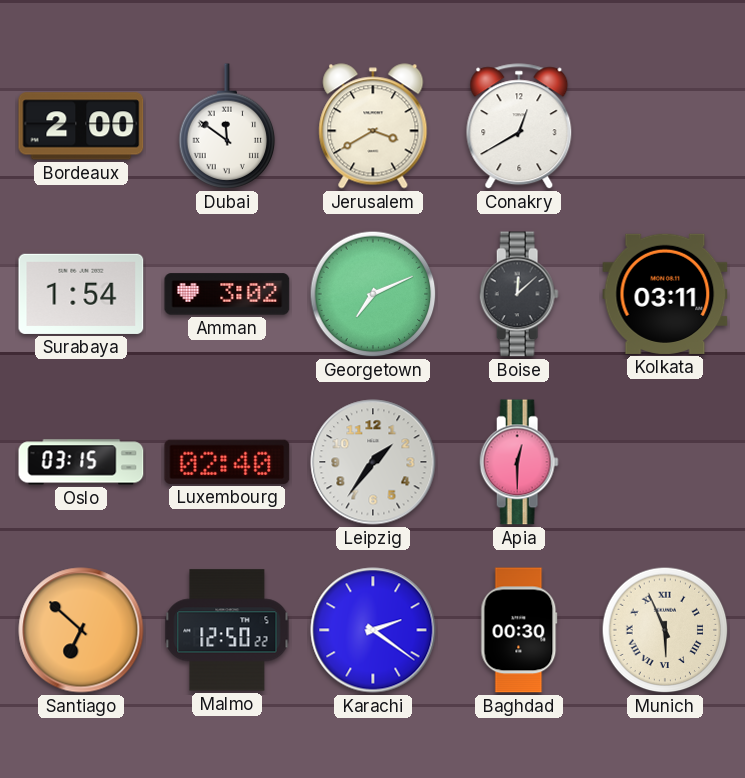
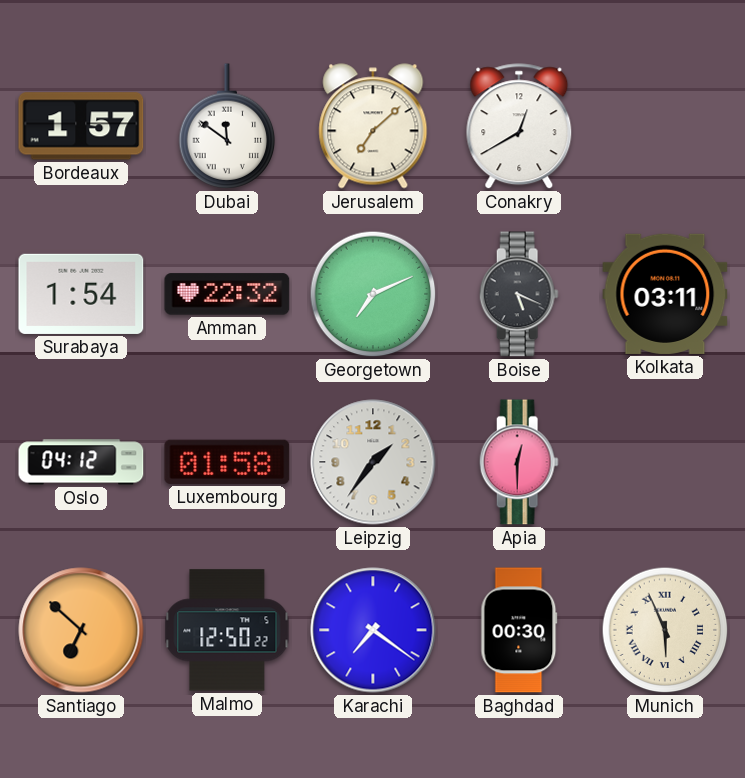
Bordeaux: 2:00 -> 1:57
Jerusalem: 3:40 -> 7:08
Amman: 3:02 -> 22:32
Boise: 12:08 -> 5:19
Oslo: 03:15 -> 04:12
Luxembourg: 02:40 -> 01:58
Karachi: 2:21 -> 7:21
